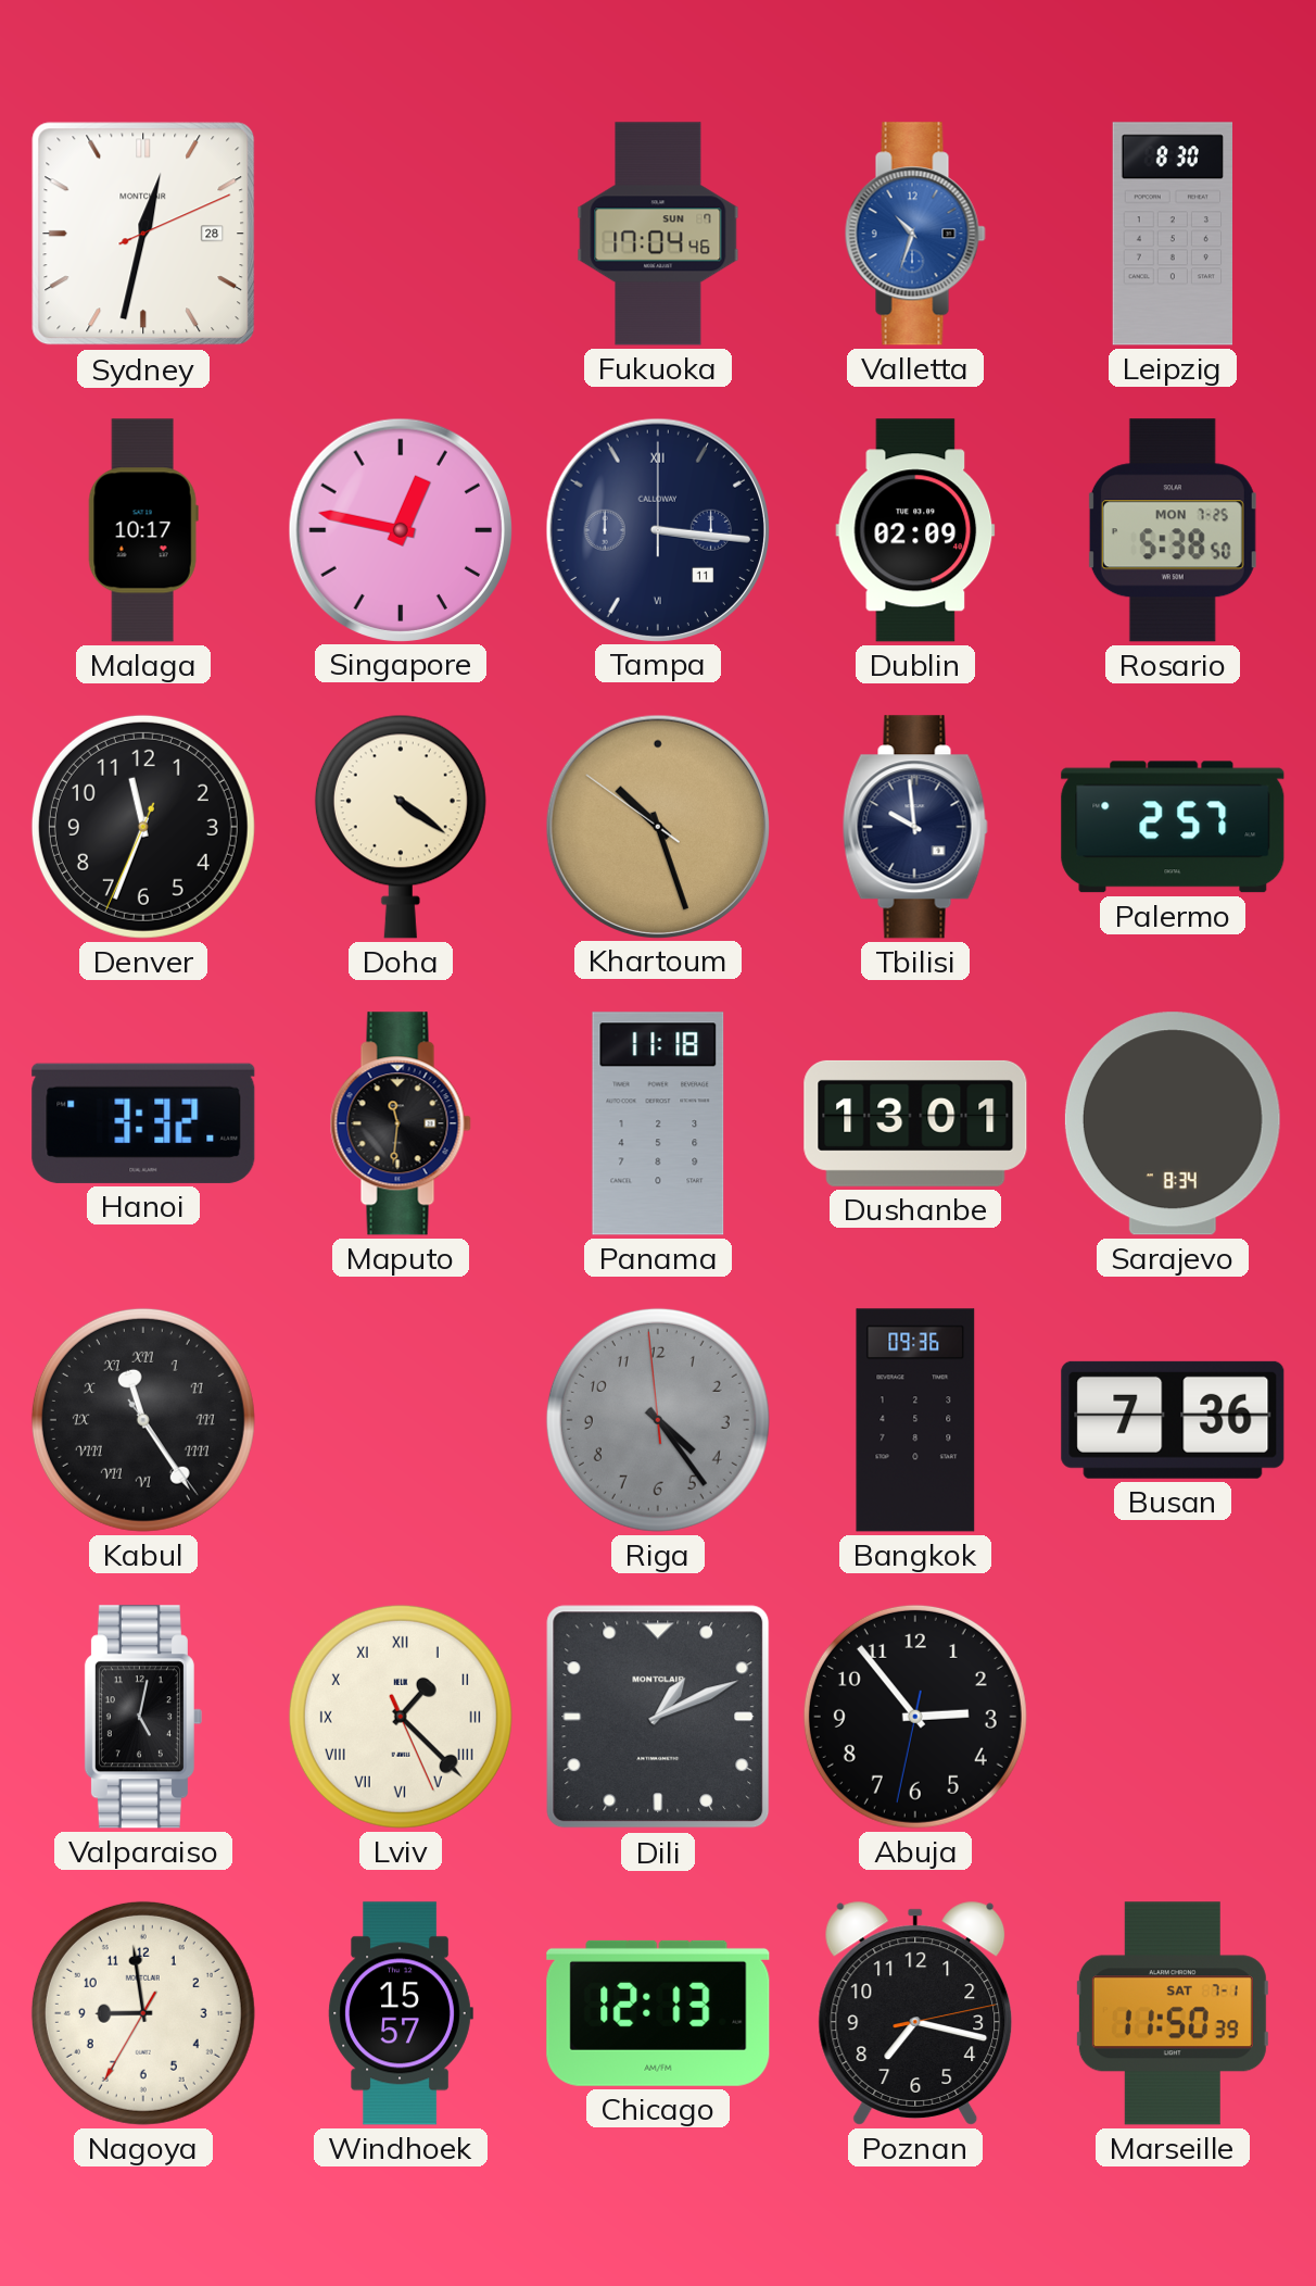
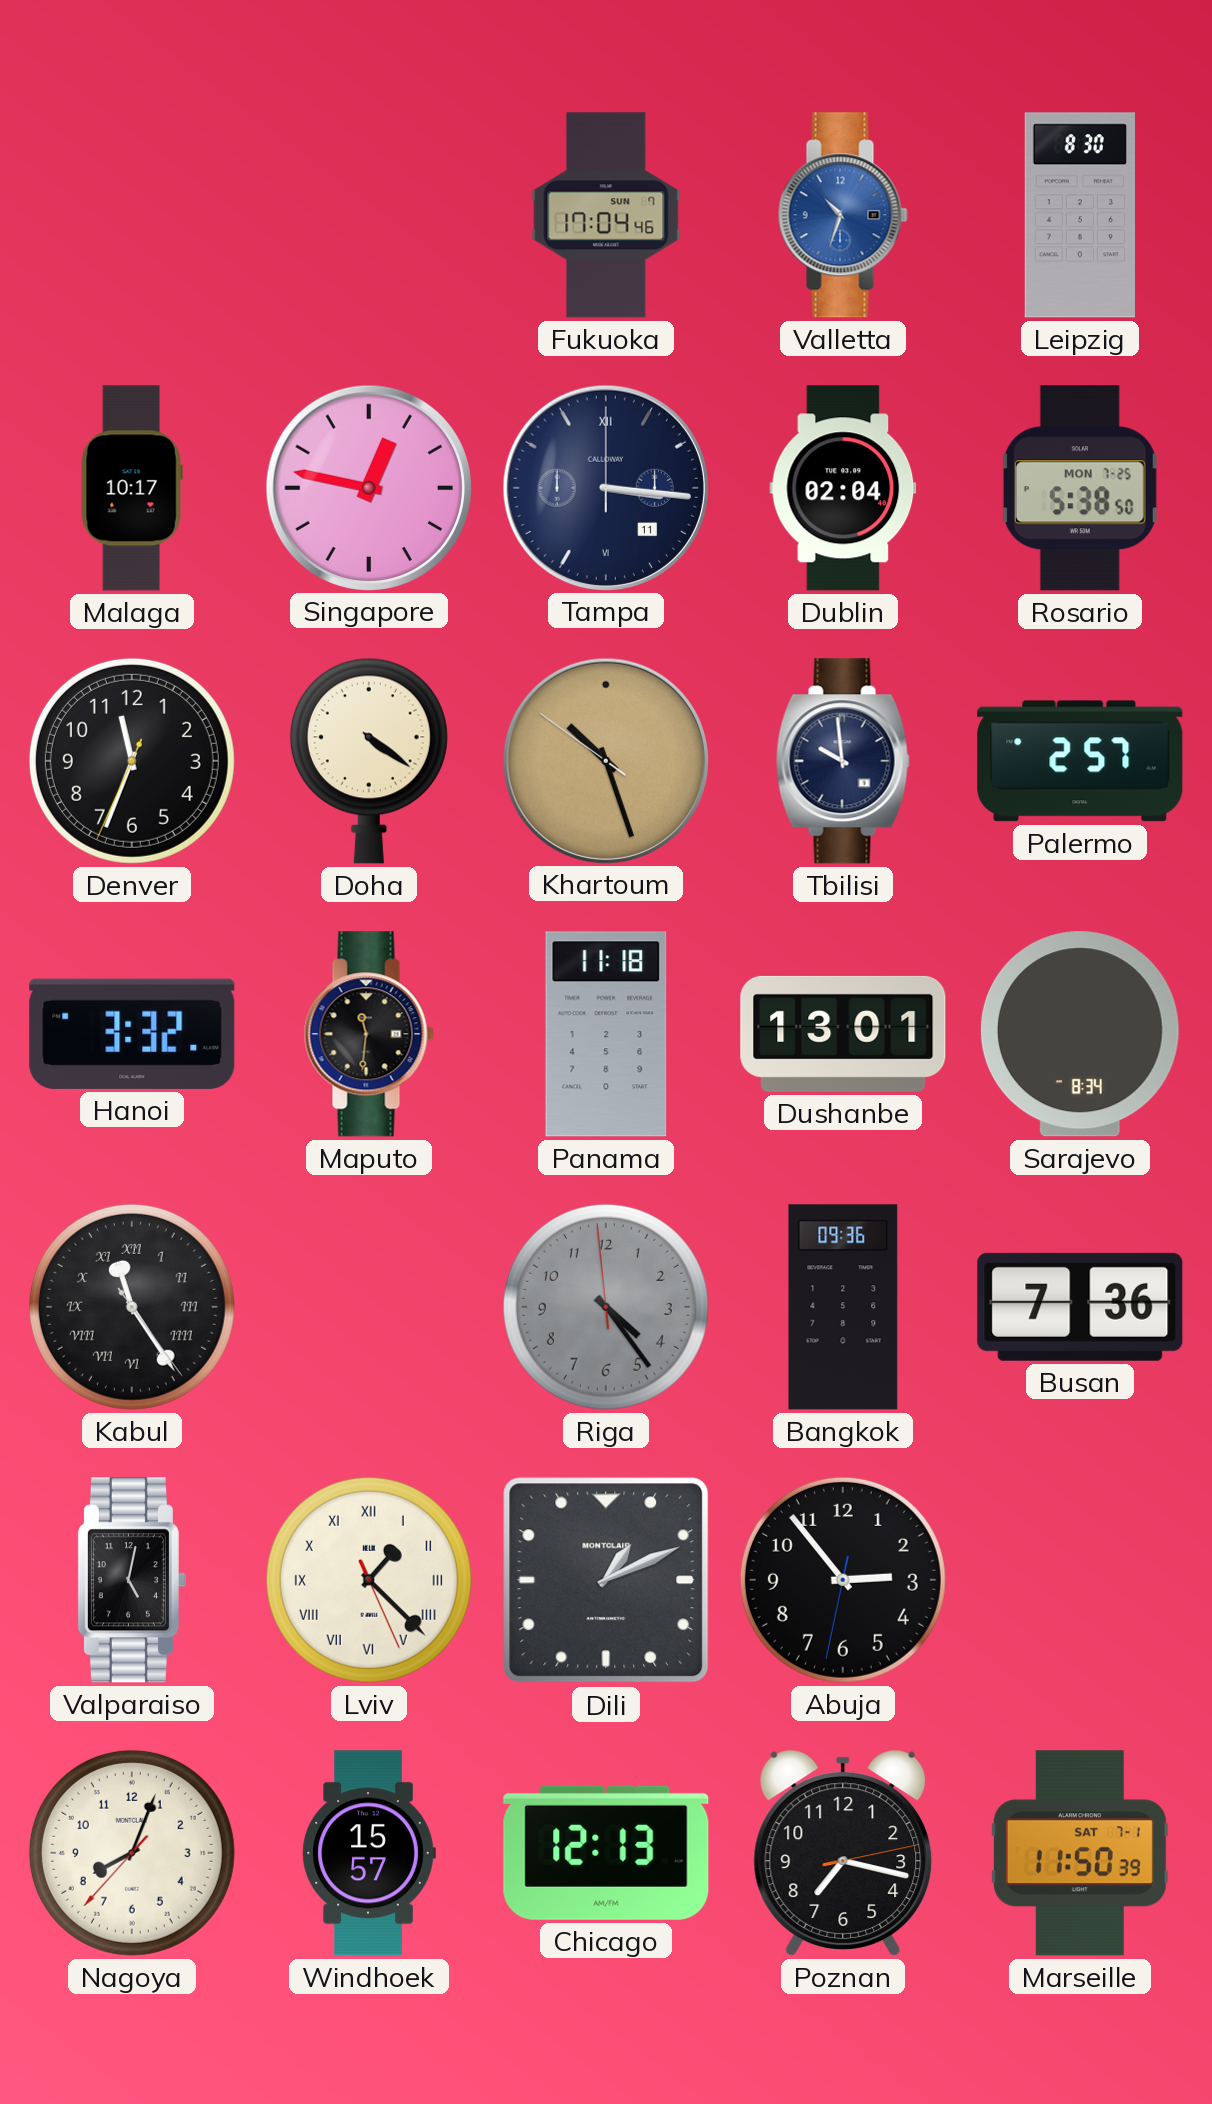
Sydney: 12:32 -> none
Dublin: 02:09 -> 02:04
Nagoya: 8:58 -> 8:03
